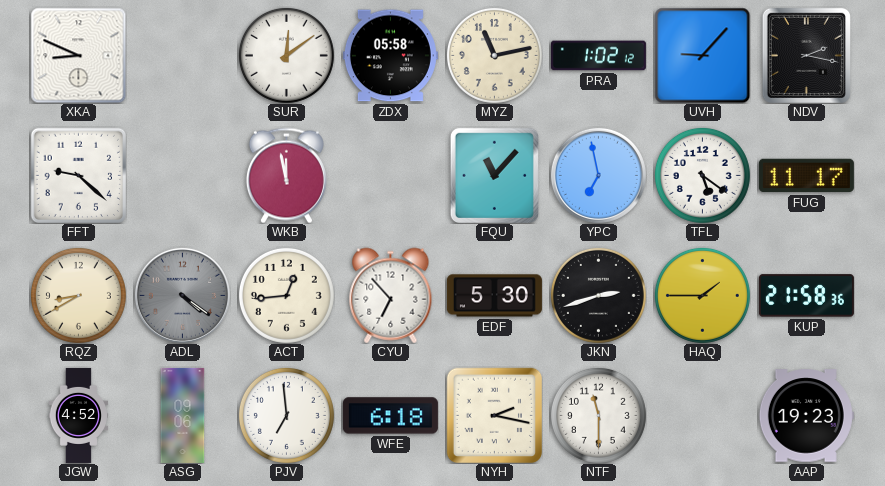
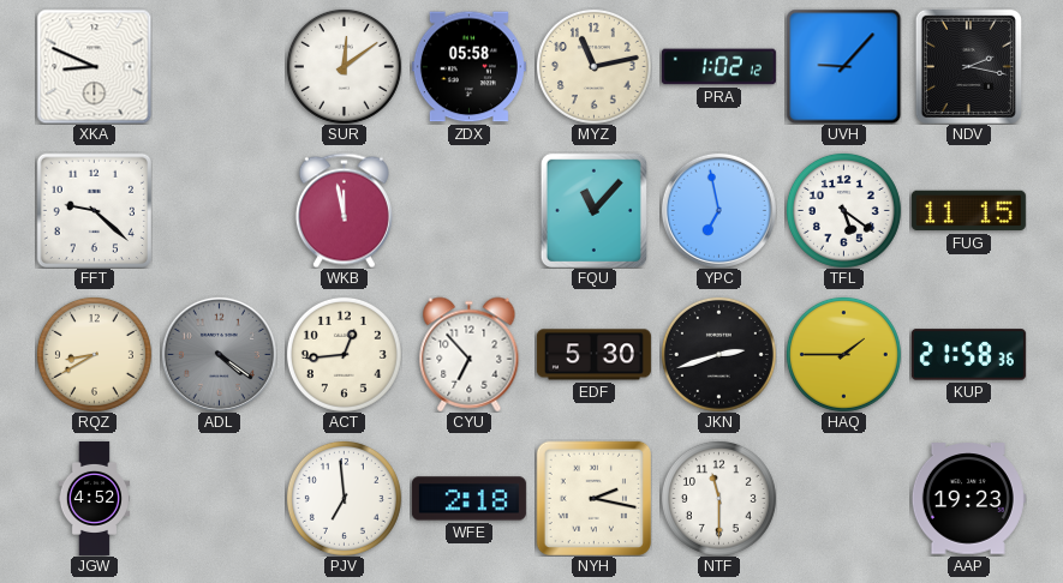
FUG: 11:17 -> 11:15
ASG: 09:06 -> none
WFE: 6:18 -> 2:18
